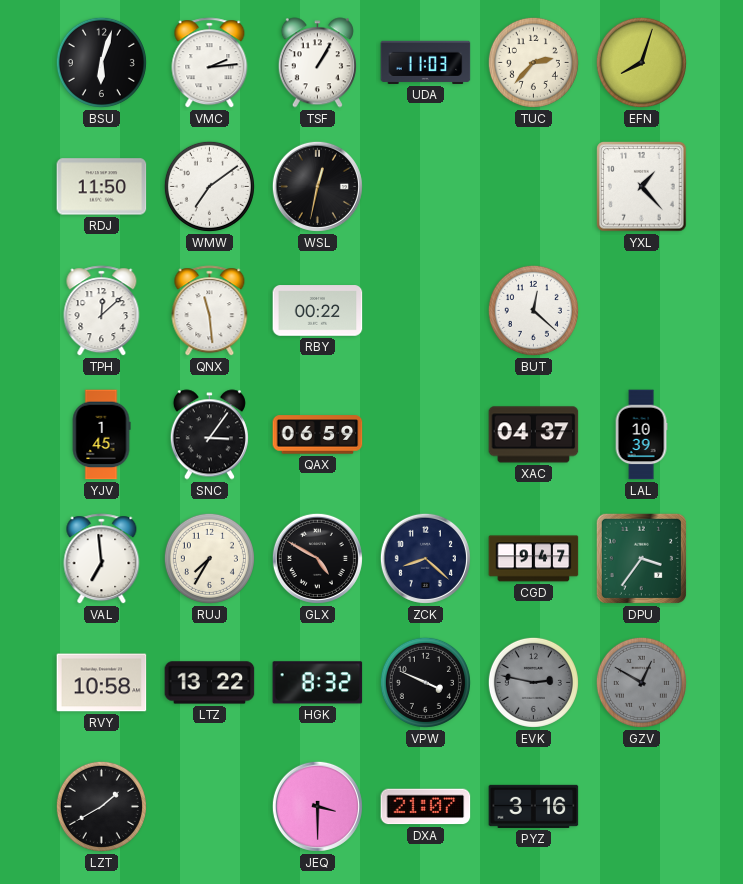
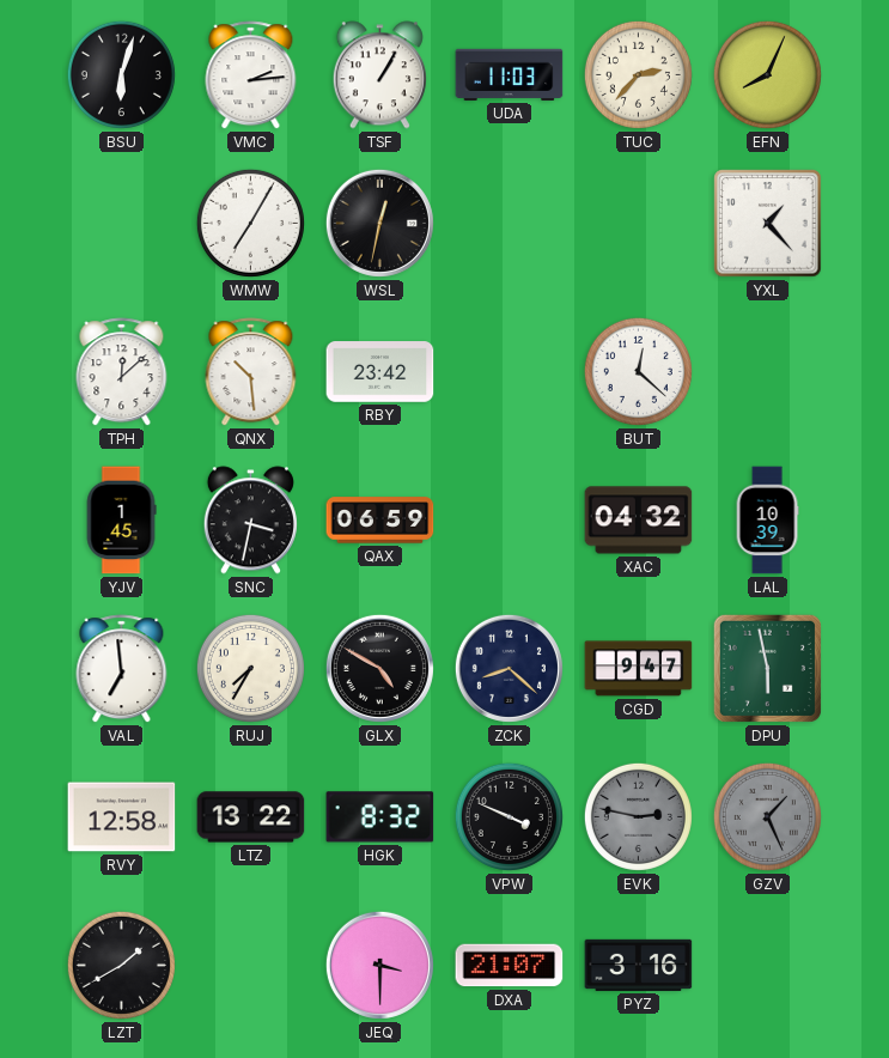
EFN: 8:03 -> 8:04
RDJ: 11:50 -> none
WMW: 7:09 -> 7:05
QNX: 11:29 -> 10:29
RBY: 00:22 -> 23:42
SNC: 3:06 -> 3:32
XAC: 04:37 -> 04:32
DPU: 3:36 -> 5:58
RVY: 10:58 -> 12:58
GZV: 12:50 -> 1:26
